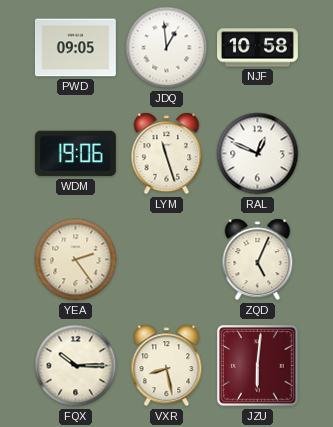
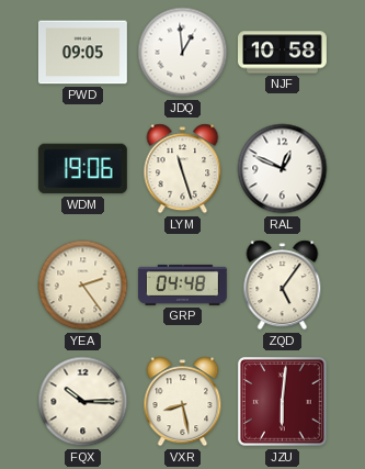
GRP: none -> 04:48
ZQD: 5:04 -> 5:06
